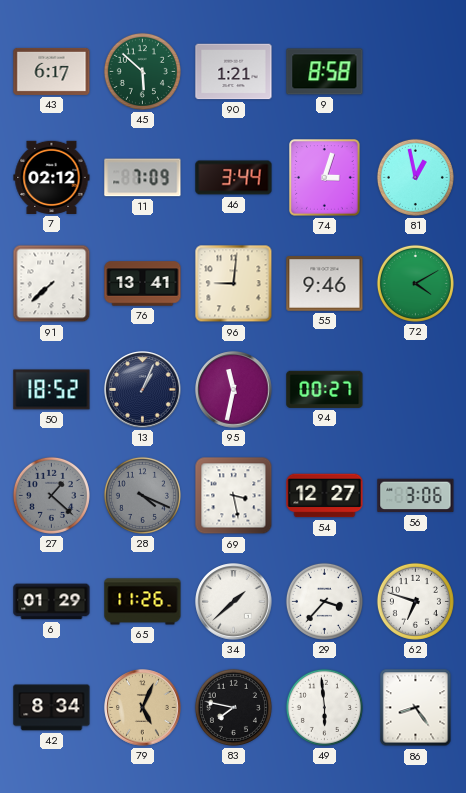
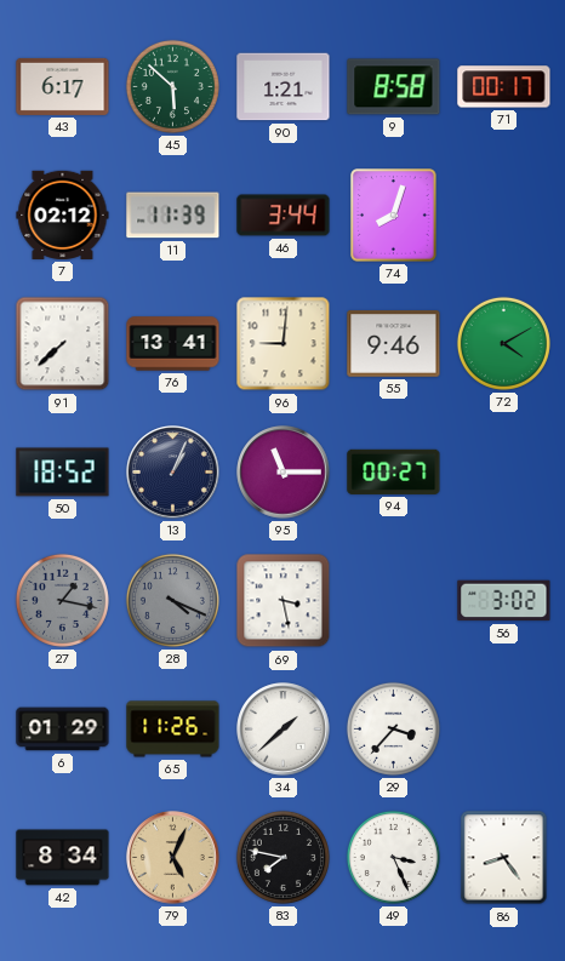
71: none -> 00:17
11: 7:09 -> 11:39
74: 3:03 -> 8:03
81: 12:58 -> none
95: 11:32 -> 11:15
27: 1:22 -> 1:17
54: 12:27 -> none
56: 3:06 -> 3:02
62: 6:48 -> none
49: 5:59 -> 3:26
